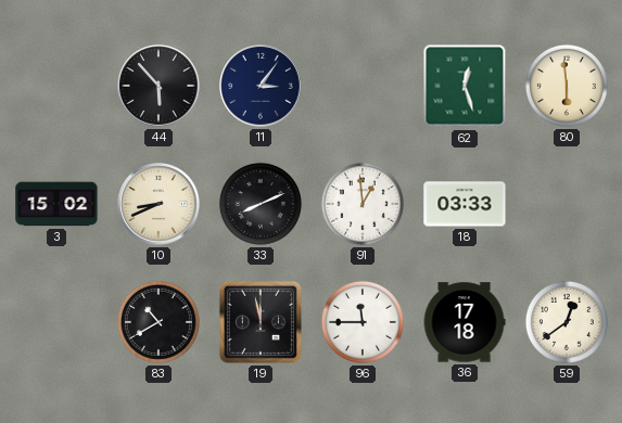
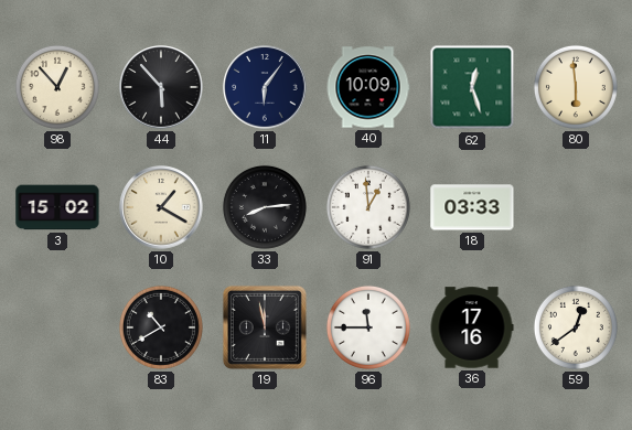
98: none -> 12:53
11: 3:06 -> 6:06
40: none -> 10:09
10: 8:41 -> 1:20
33: 8:11 -> 8:14
36: 17:18 -> 17:16
